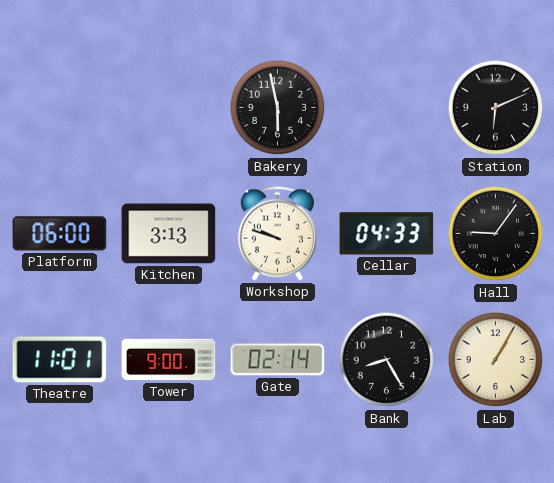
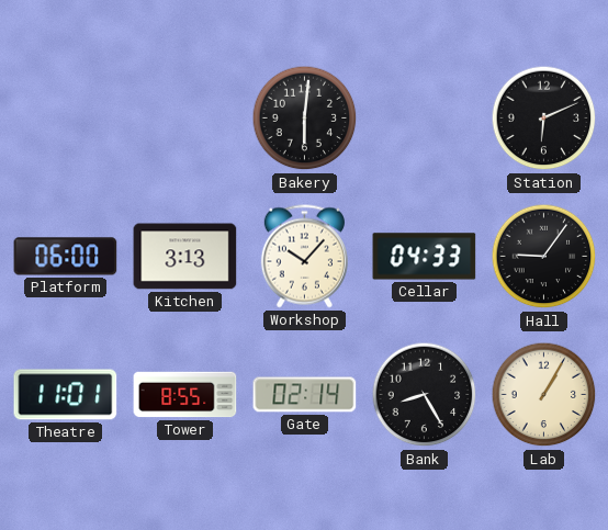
Bakery: 5:58 -> 6:01
Workshop: 9:48 -> 10:07
Tower: 9:00 -> 8:55
